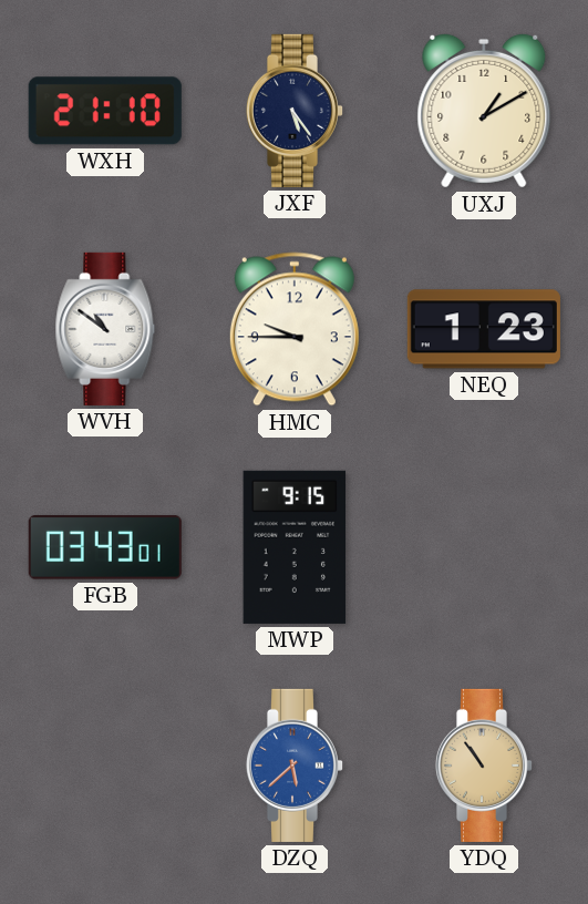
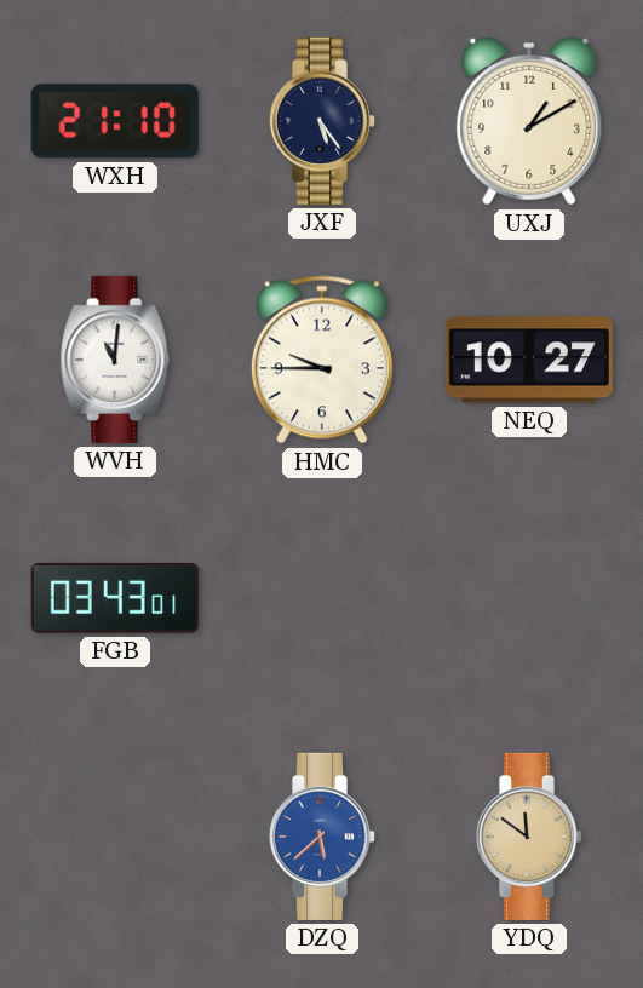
WVH: 10:51 -> 11:01
NEQ: 1:23 -> 10:27
MWP: 9:15 -> none
YDQ: 10:54 -> 11:51
